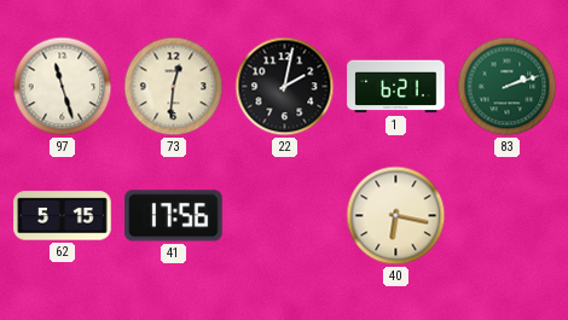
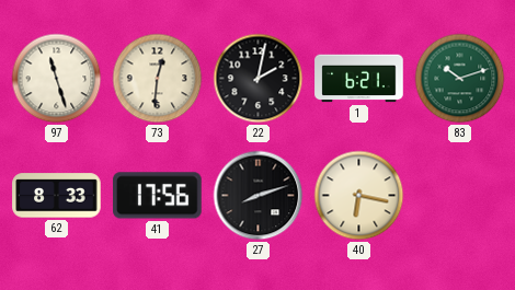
83: 2:12 -> 10:12
62: 5:15 -> 8:33
27: none -> 8:12
